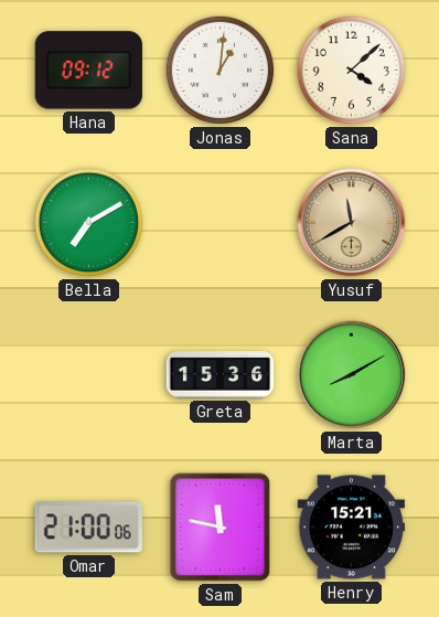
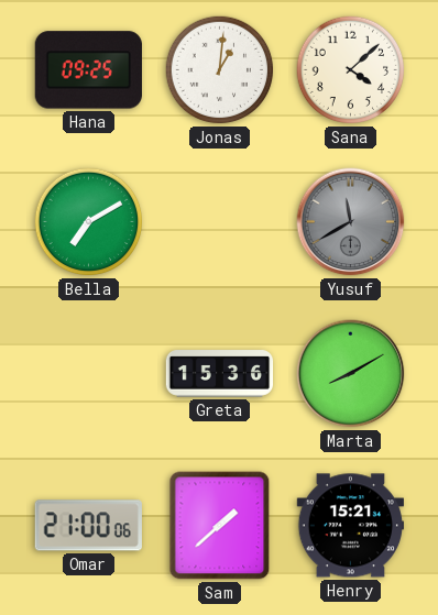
Hana: 09:12 -> 09:25
Yusuf dial: champagne -> grey
Sam: 11:47 -> 1:38
